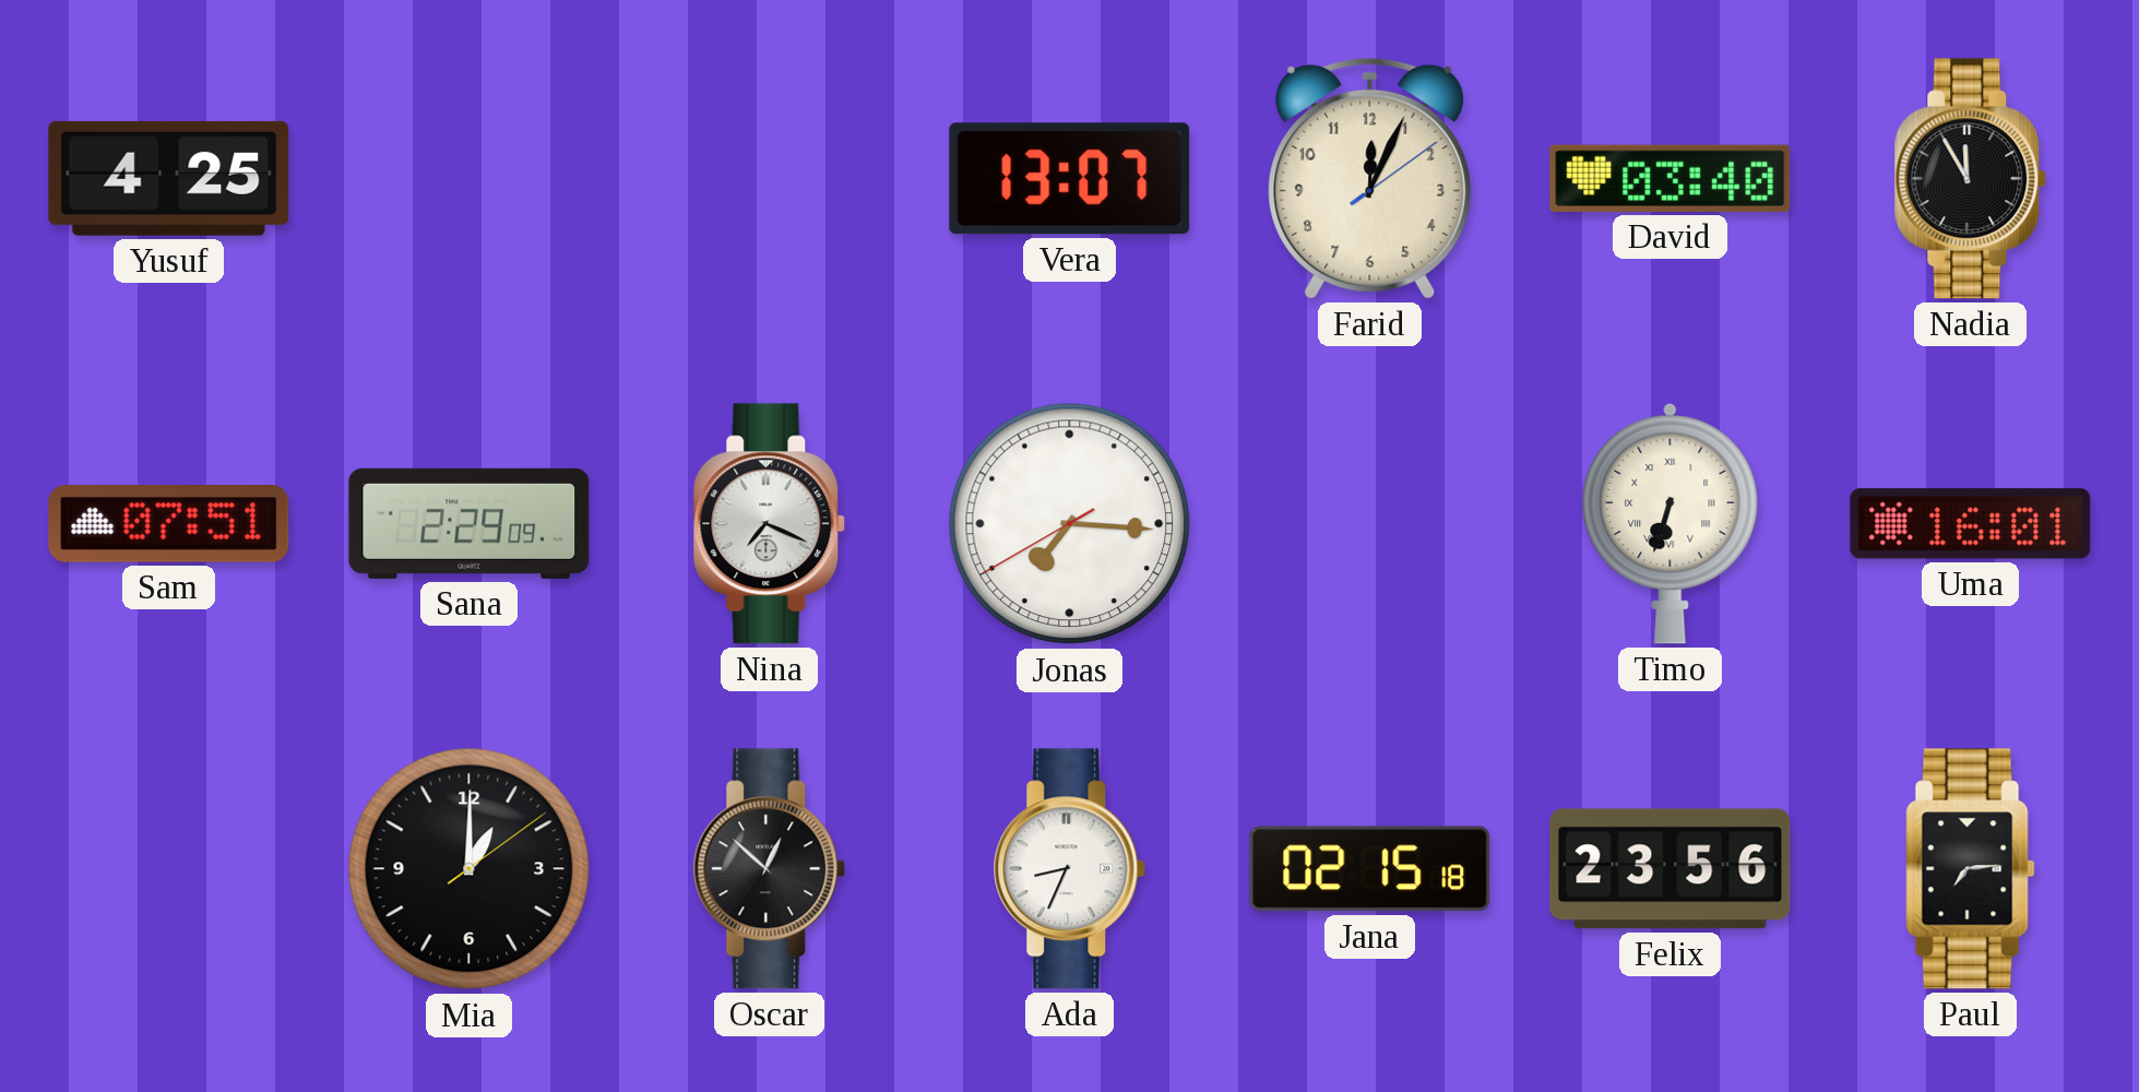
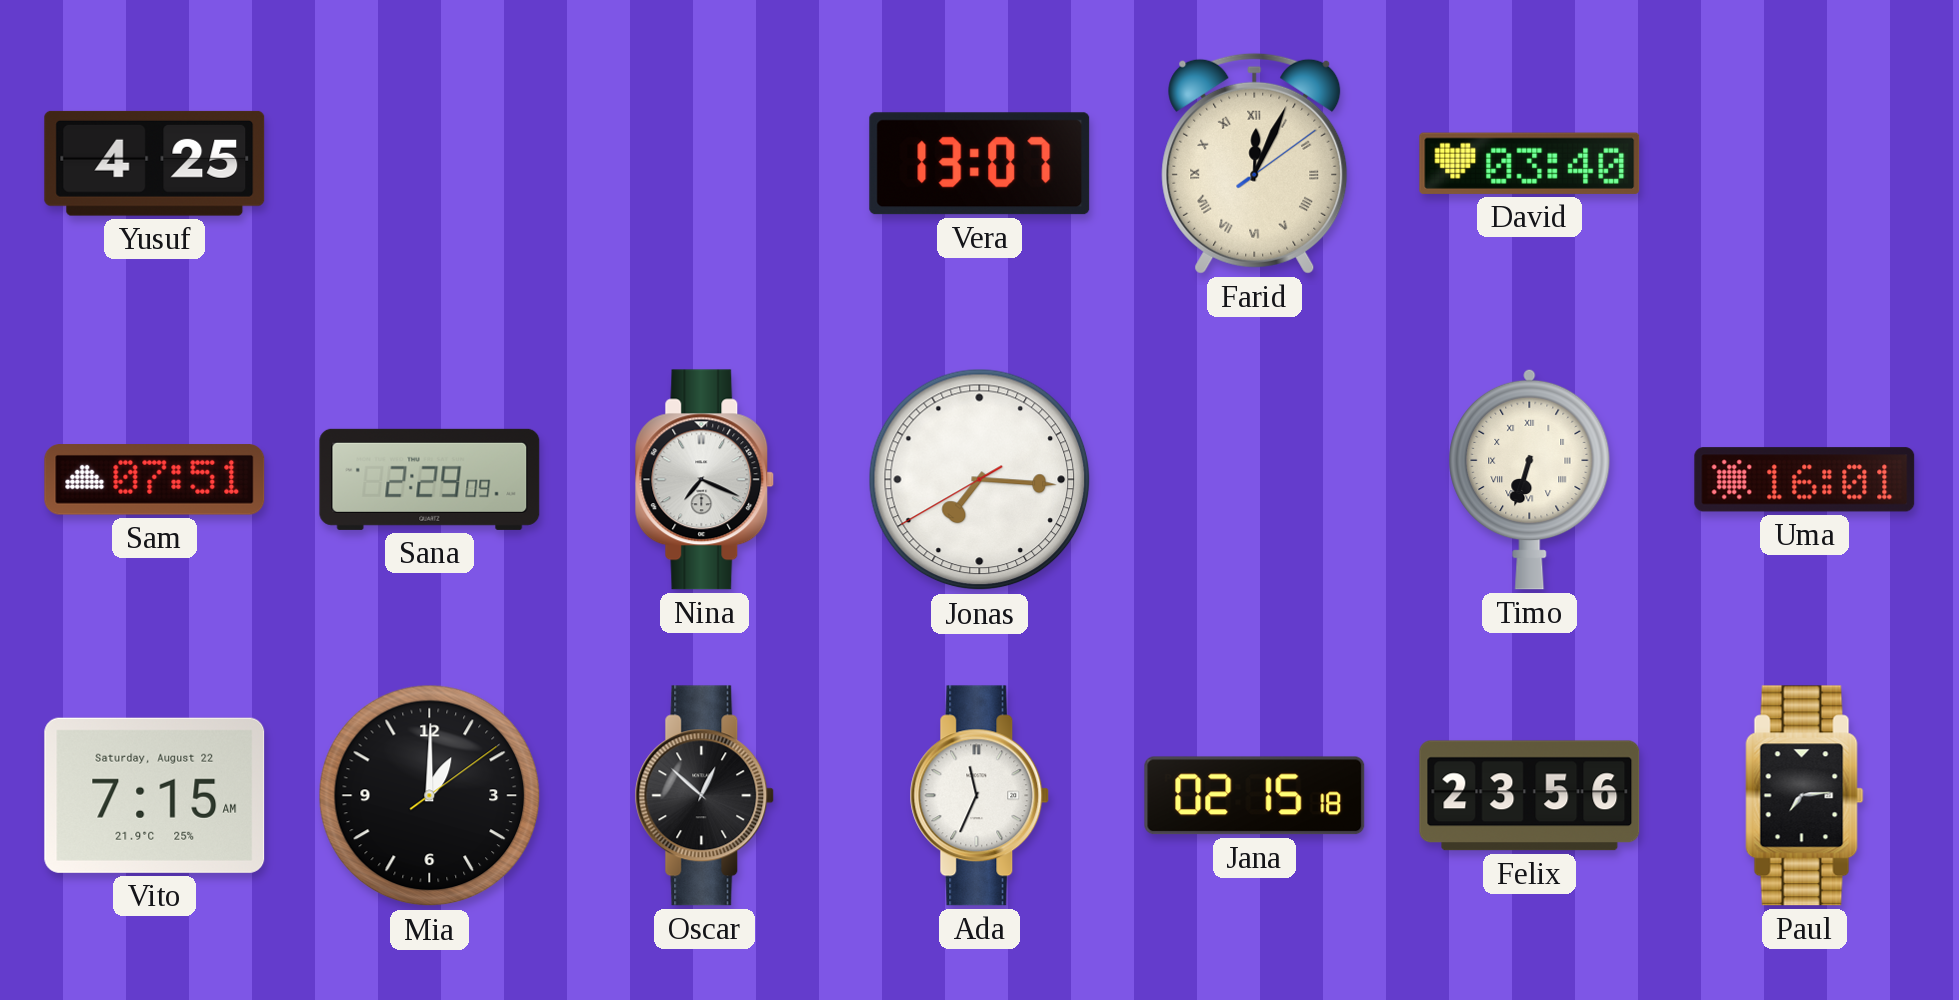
Farid numerals: Arabic -> Roman
Nadia: 11:55 -> none
Vito: none -> 7:15
Ada: 8:34 -> 11:34
